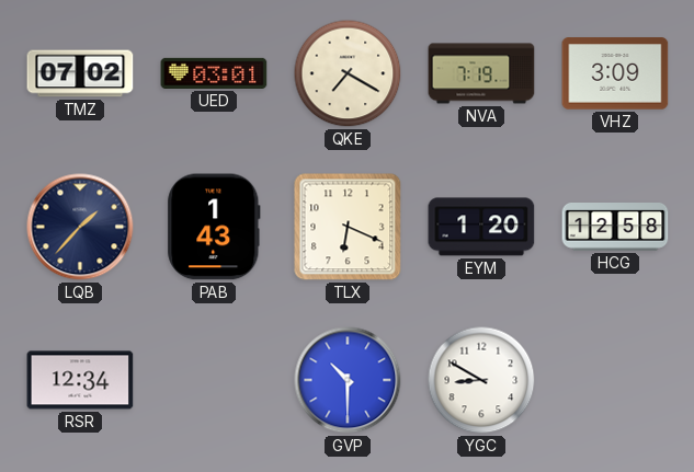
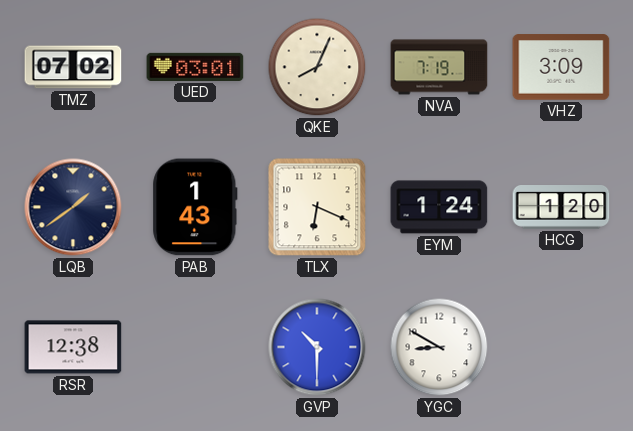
QKE: 7:20 -> 8:04
LQB: 1:37 -> 1:39
EYM: 1:20 -> 1:24
HCG: 12:58 -> 1:20
RSR: 12:34 -> 12:38
